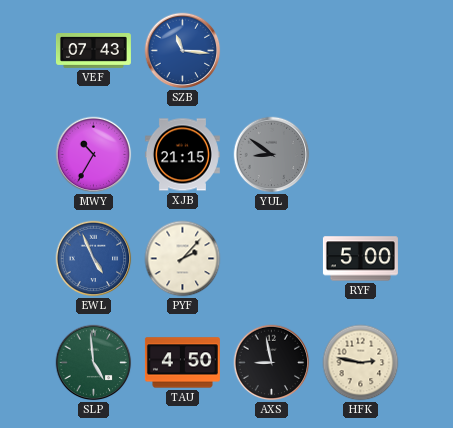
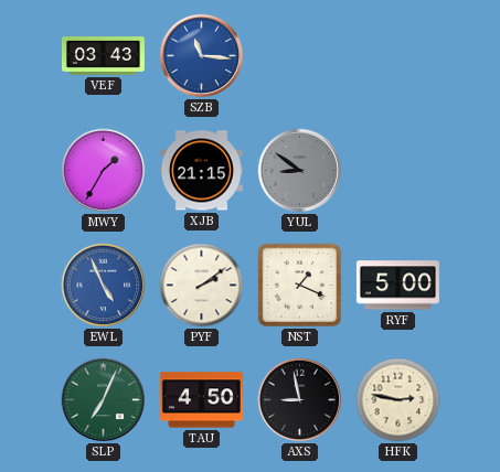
VEF: 07:43 -> 03:43
MWY: 10:35 -> 1:35
PYF: 2:07 -> 2:09
NST: none -> 1:19
SLP: 4:59 -> 7:04
